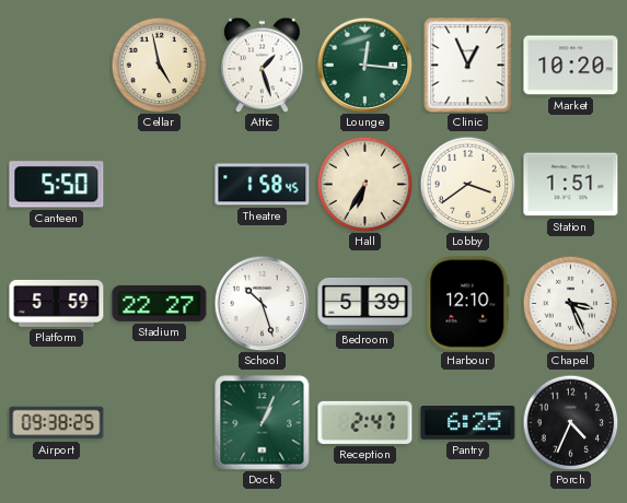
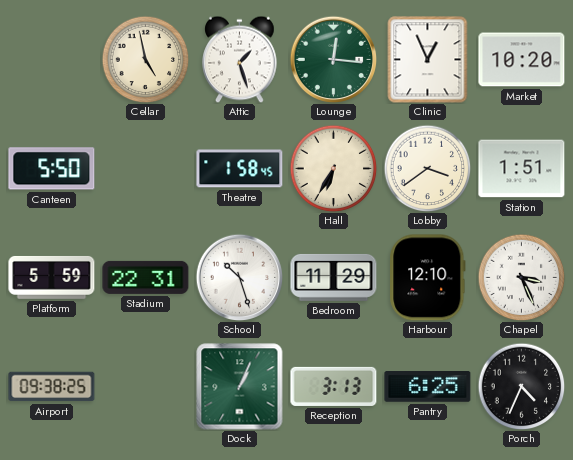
Stadium: 22:27 -> 22:31
Bedroom: 5:39 -> 11:29
Reception: 2:47 -> 3:13
